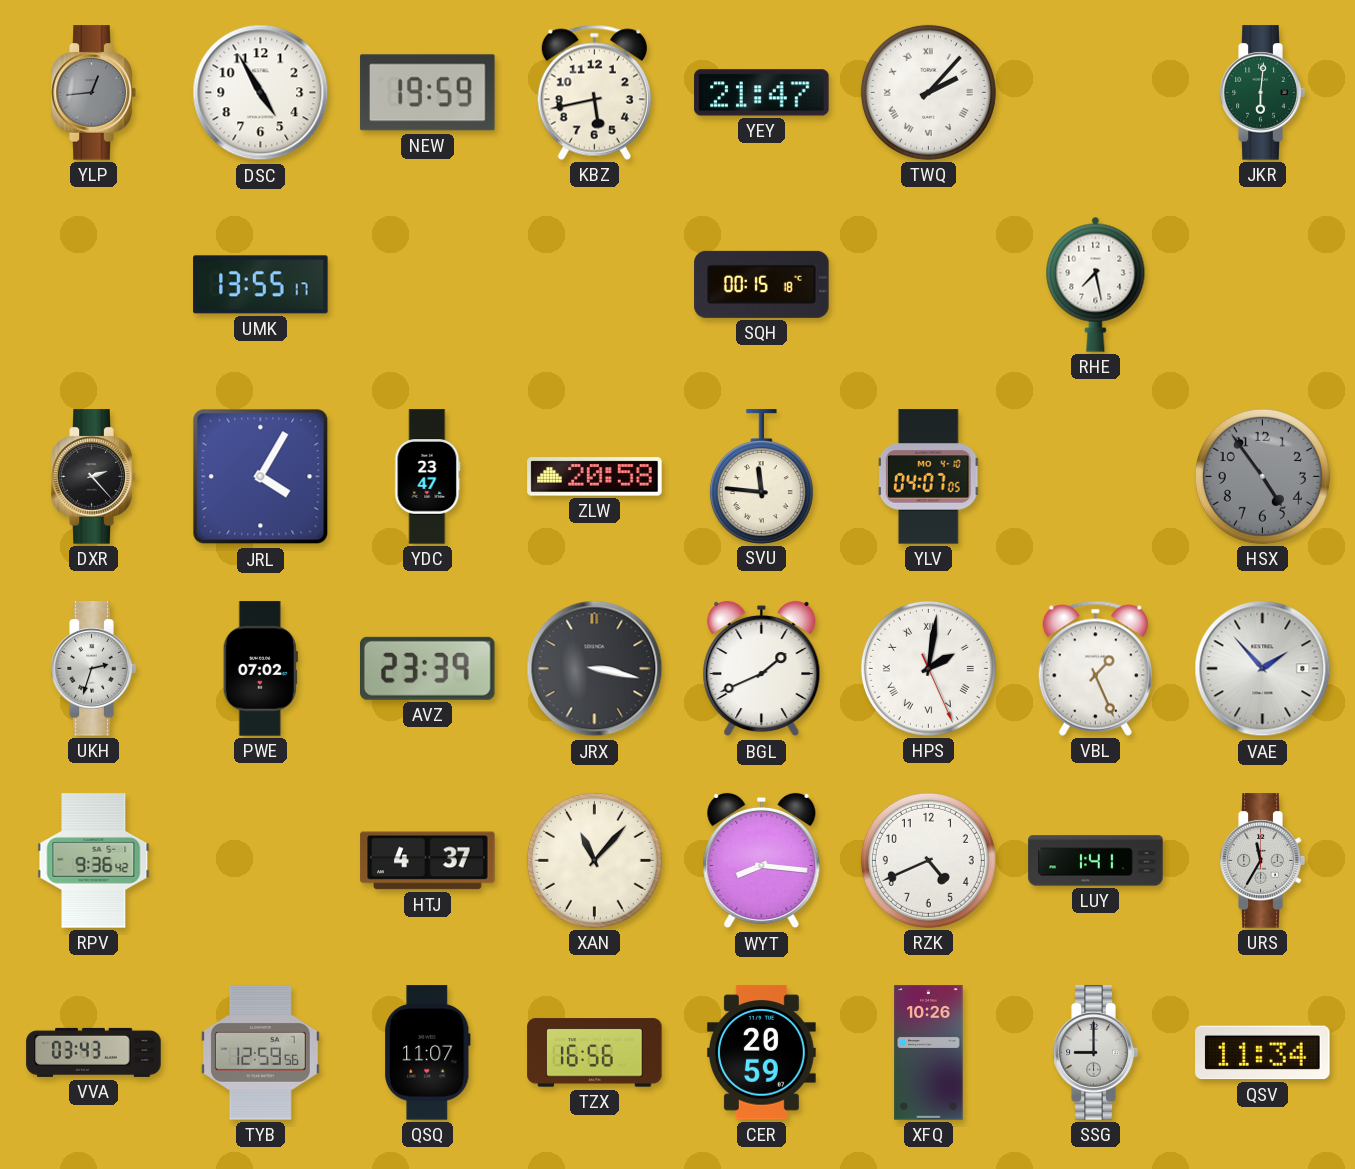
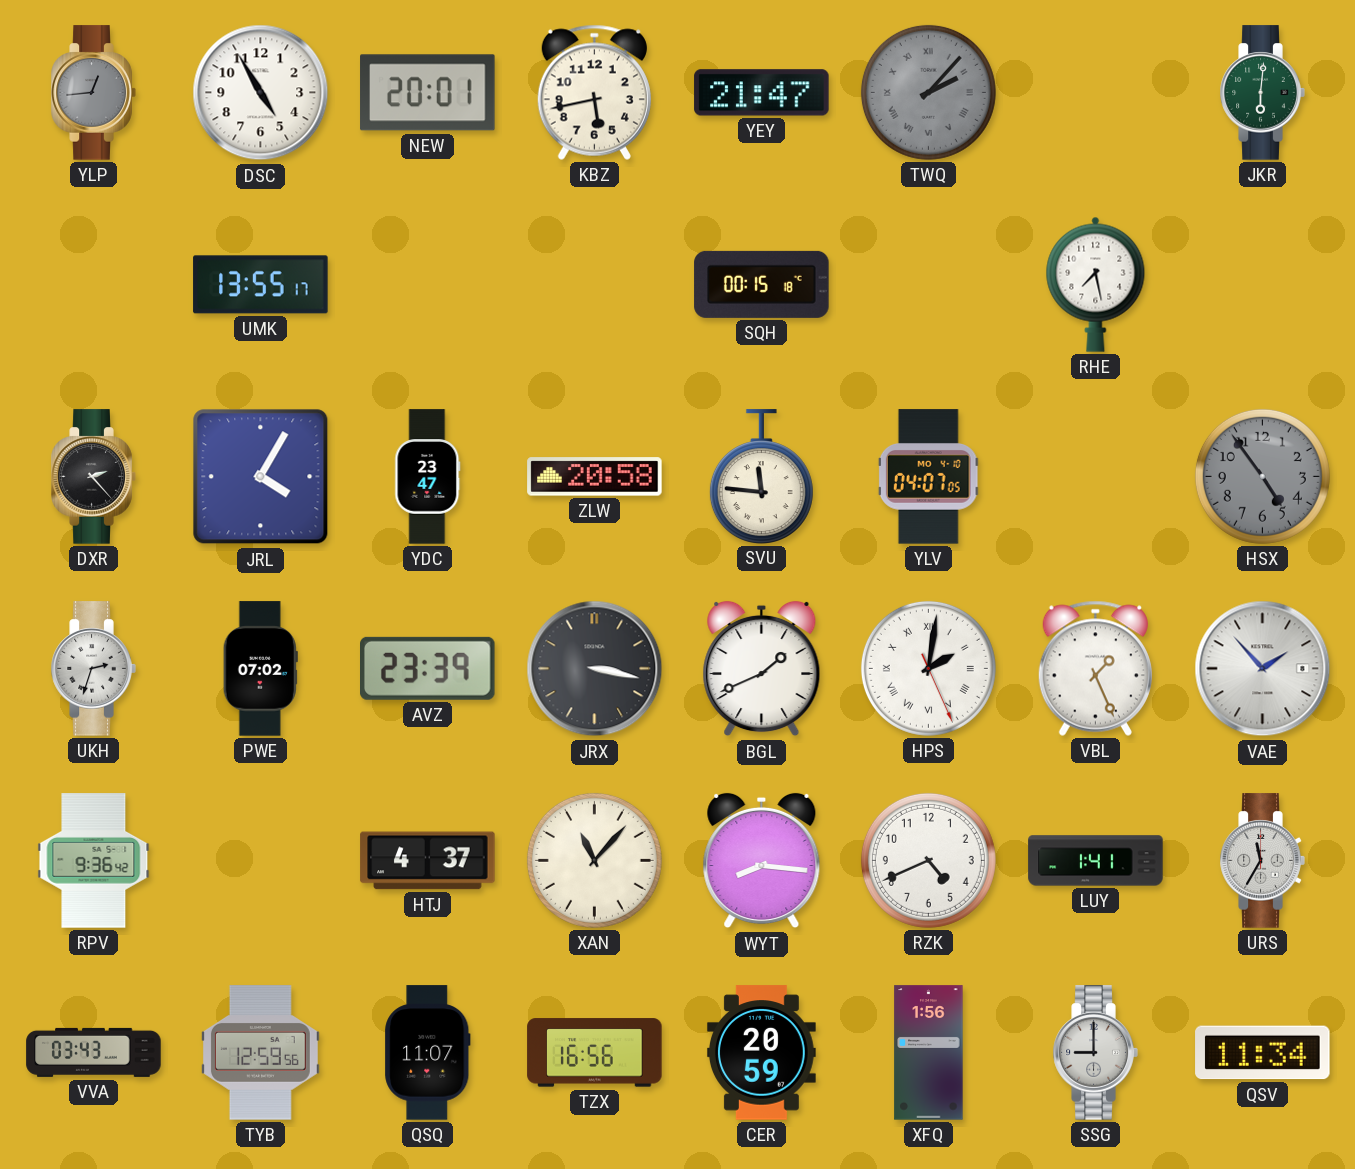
NEW: 19:59 -> 20:01
TWQ dial: white -> grey
XFQ: 10:26 -> 1:56
